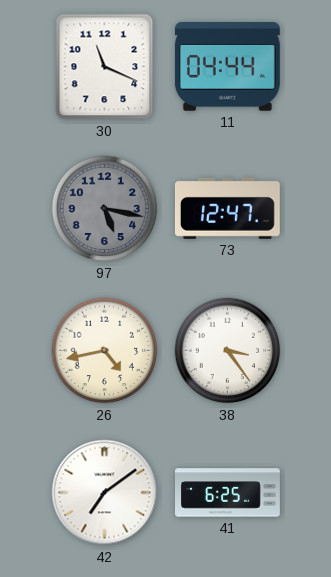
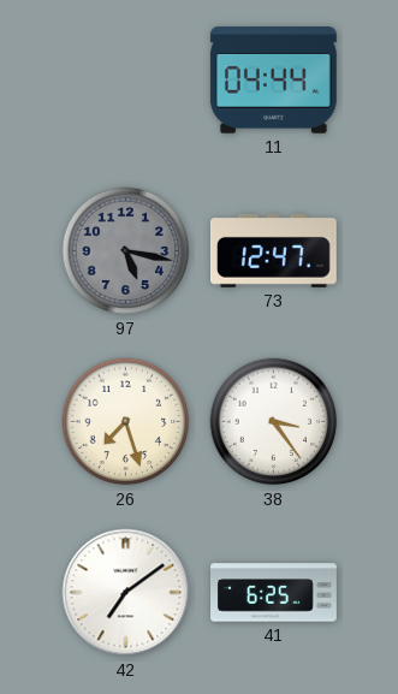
30: 11:19 -> none
26: 4:43 -> 7:27
